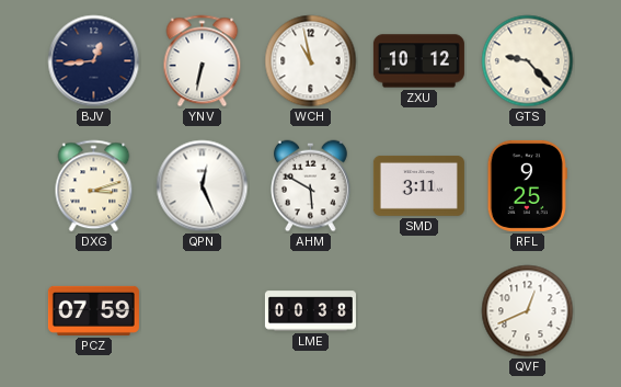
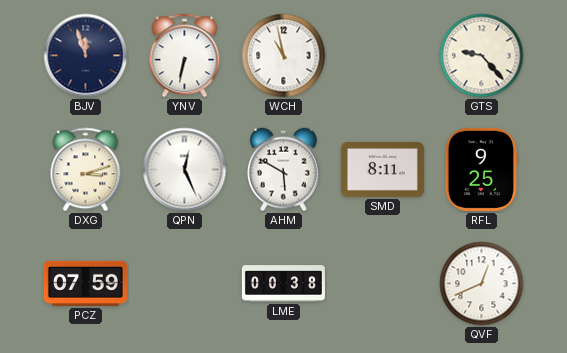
BJV: 12:44 -> 11:57
ZXU: 10:12 -> none
SMD: 3:11 -> 8:11
